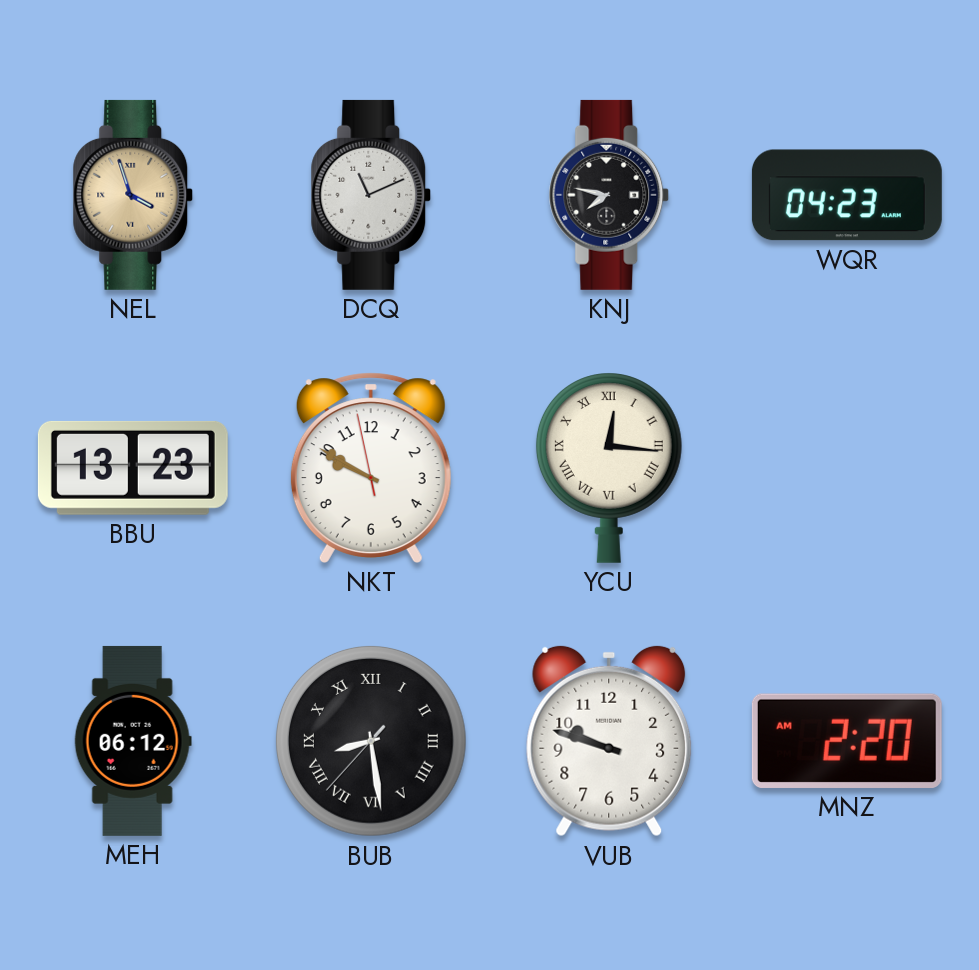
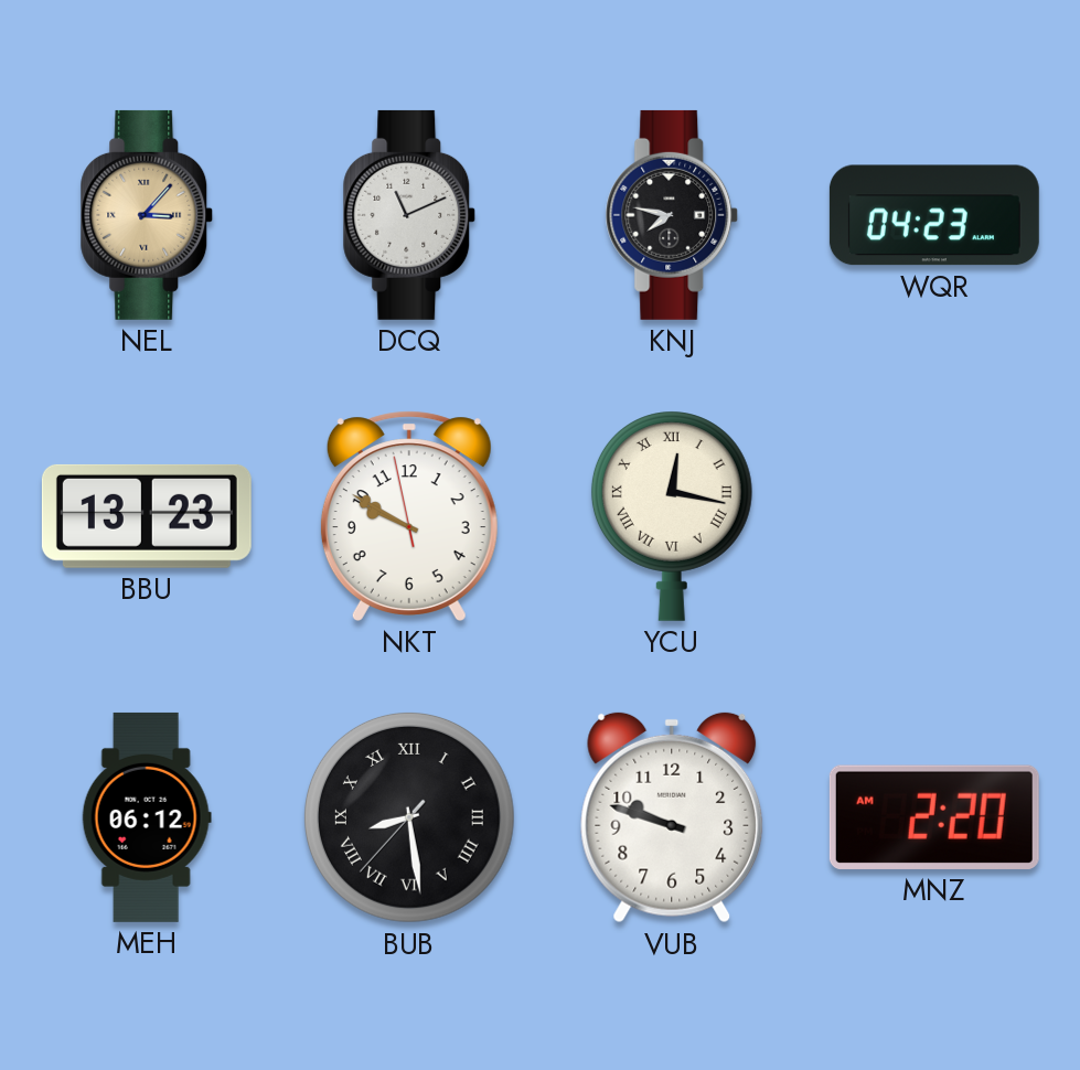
NEL: 3:57 -> 3:07
YCU: 12:16 -> 12:17
